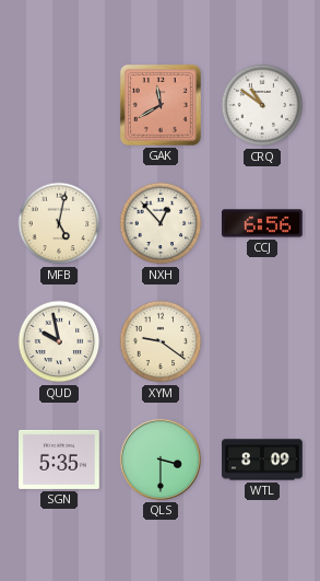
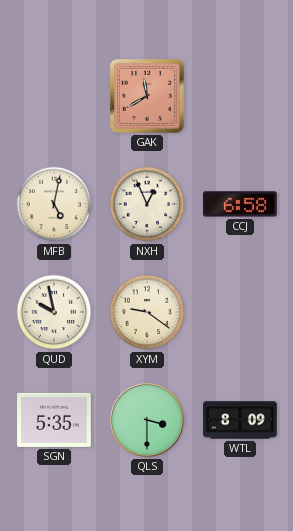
CRQ: 10:51 -> none
NXH: 12:53 -> 12:56
CCJ: 6:56 -> 6:58
